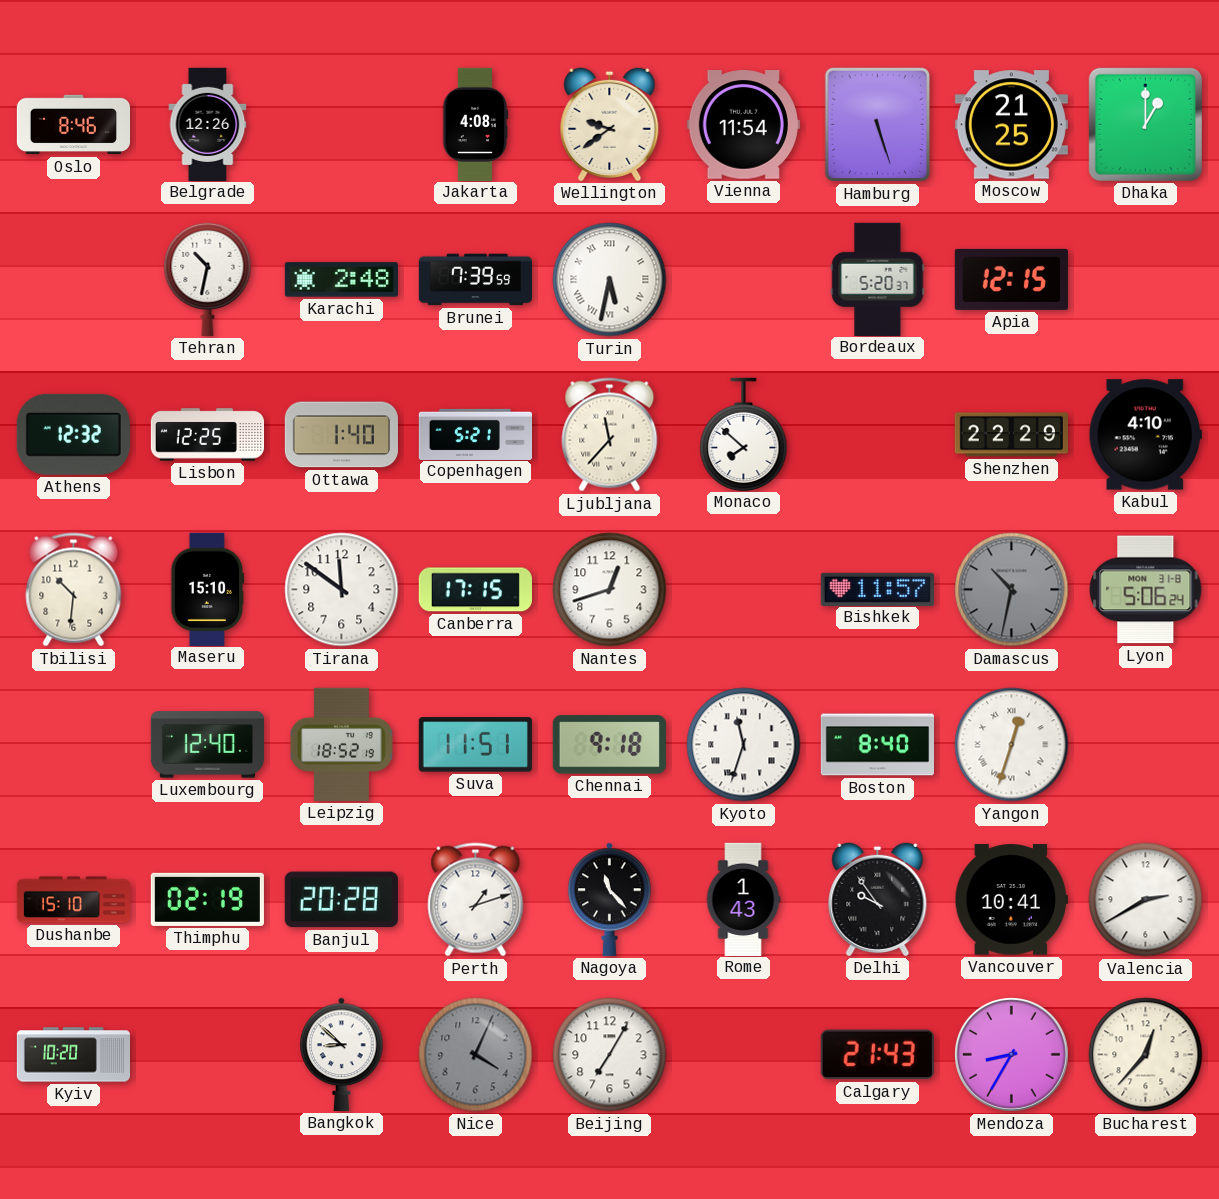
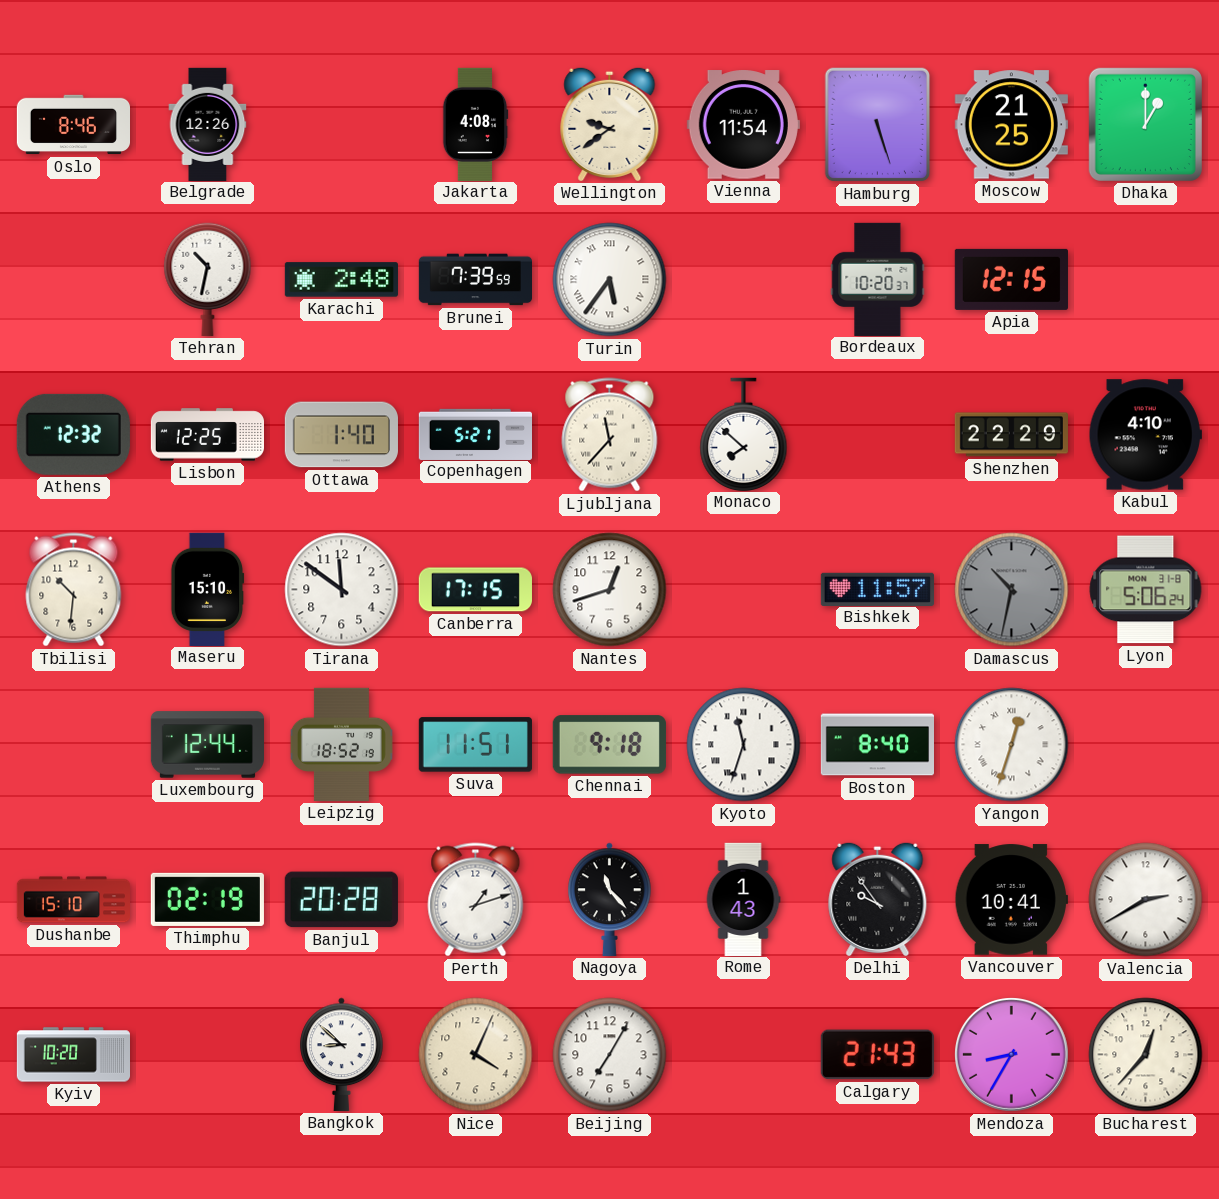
Turin: 5:32 -> 5:36
Bordeaux: 5:20 -> 10:20
Luxembourg: 12:40 -> 12:44
Nice dial: grey -> cream
